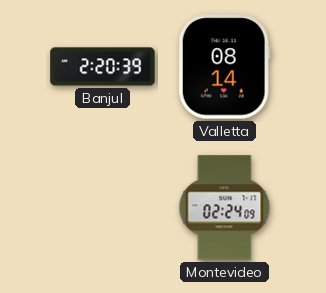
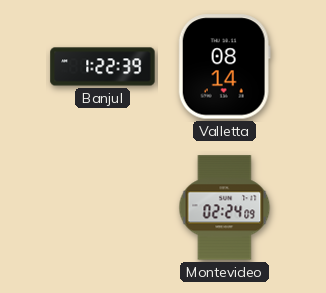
Banjul: 2:20 -> 1:22
